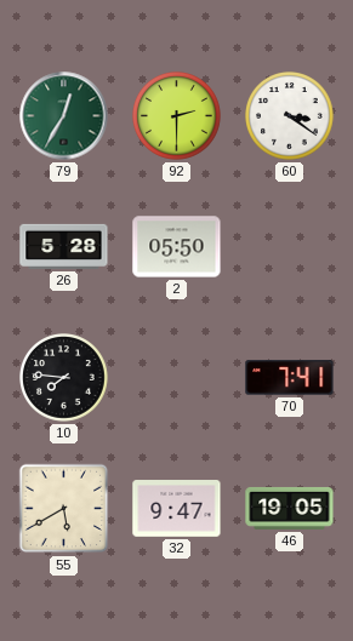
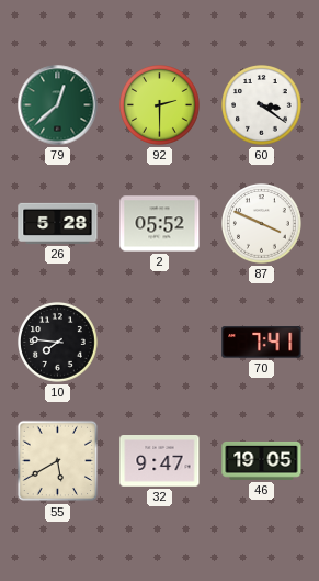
79: 12:35 -> 12:38
2: 05:50 -> 05:52
87: none -> 3:49
